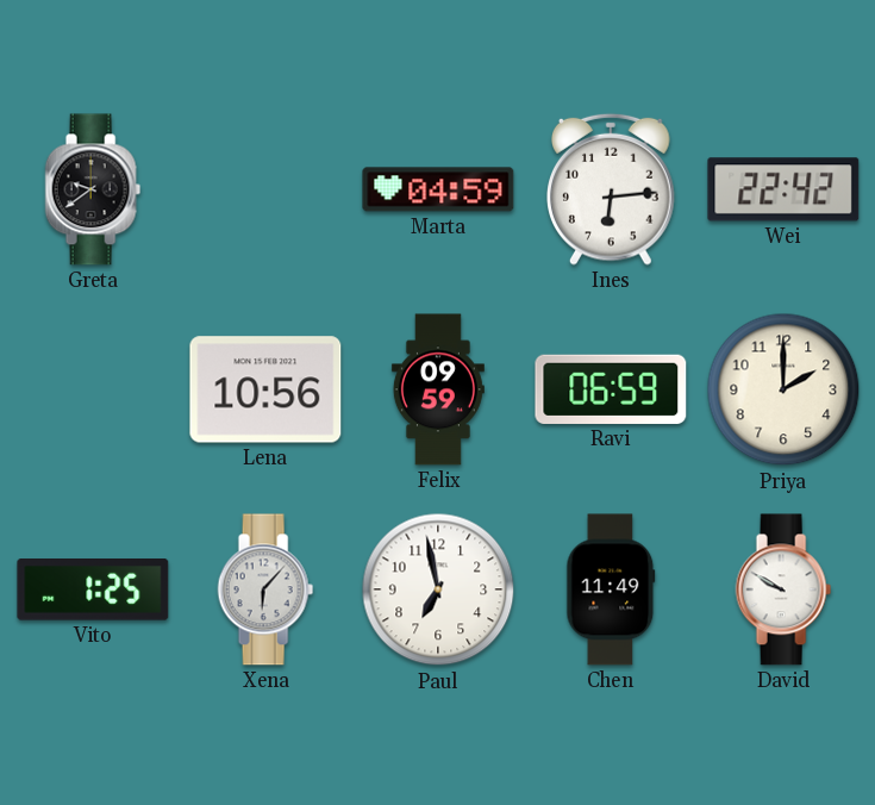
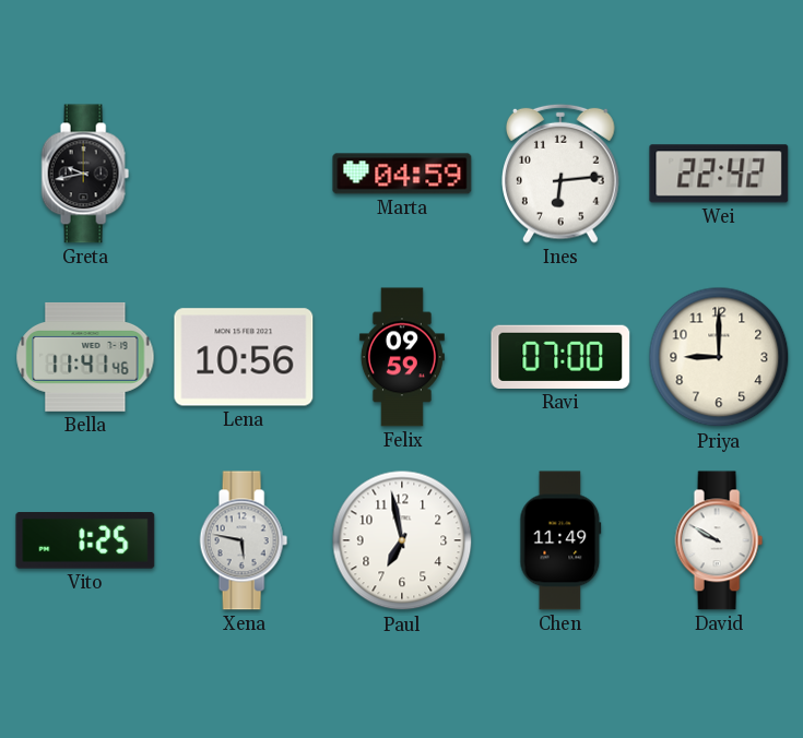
Greta: 9:39 -> 9:43
Bella: none -> 11:41
Ravi: 06:59 -> 07:00
Priya: 2:00 -> 9:00
Xena: 6:07 -> 5:47
